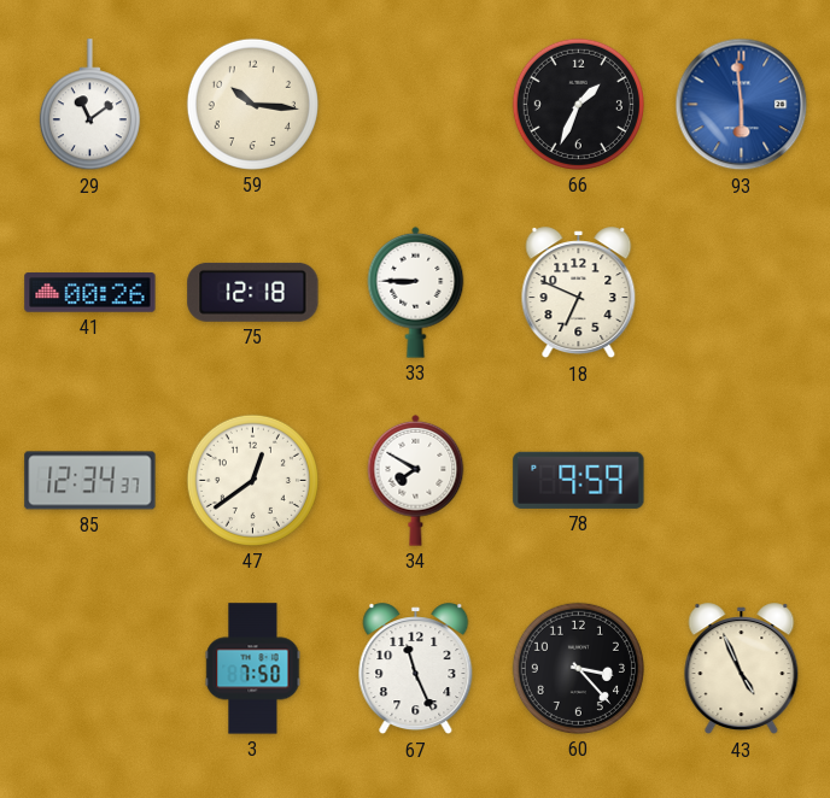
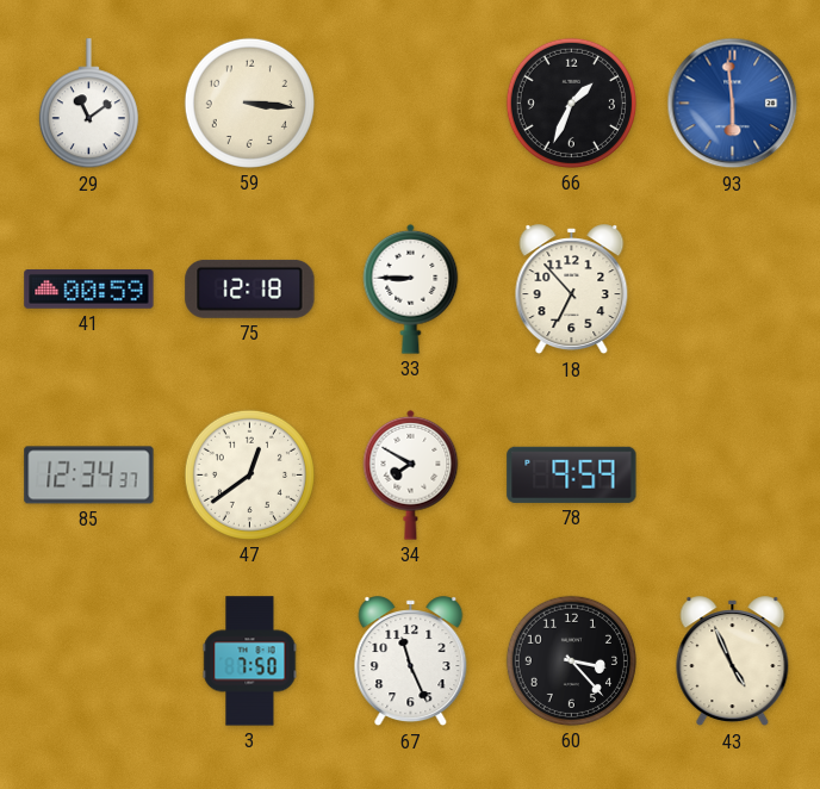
59: 10:16 -> 3:16
41: 00:26 -> 00:59
18: 6:49 -> 6:53
